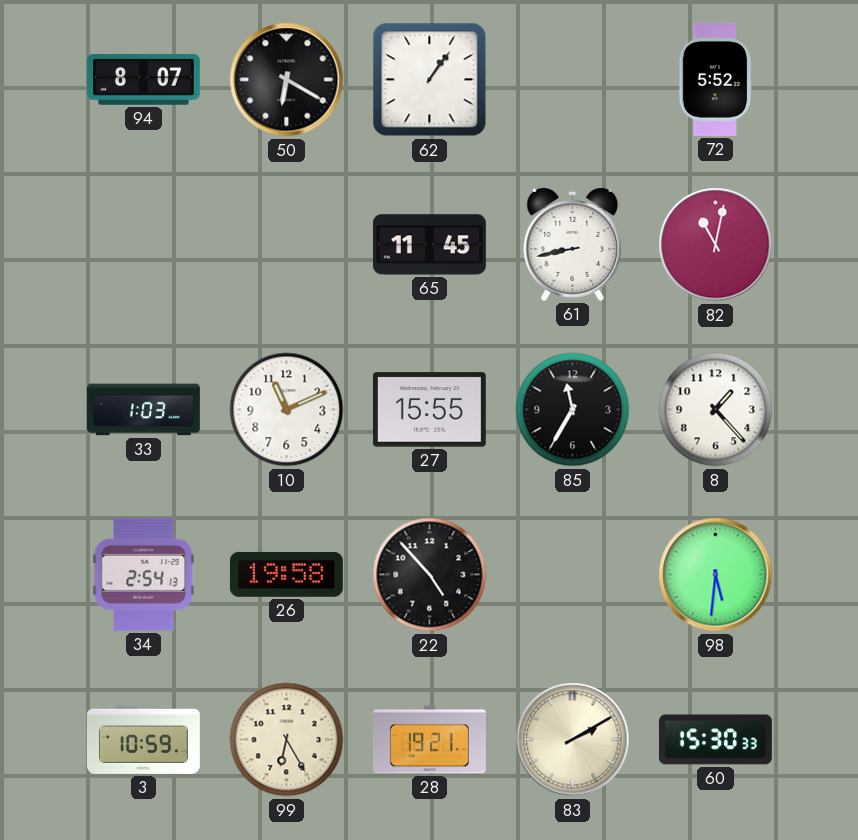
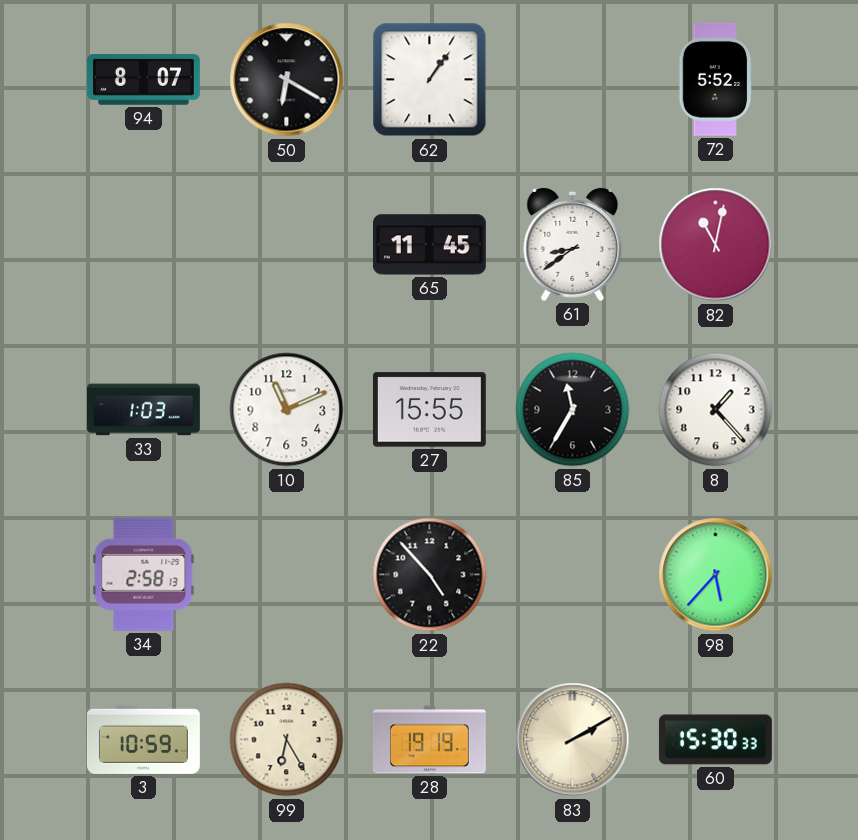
61: 8:43 -> 8:39
34: 2:54 -> 2:58
26: 19:58 -> none
98: 5:31 -> 5:37
28: 19:21 -> 19:19
